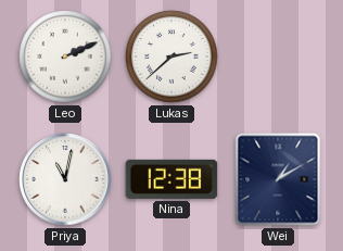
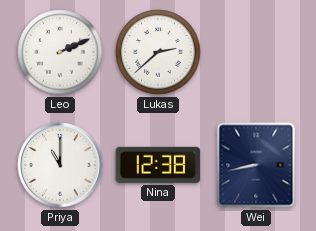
Priya: 11:02 -> 11:00
Wei: 1:10 -> 8:43
